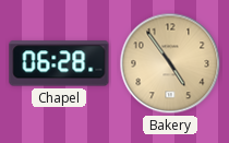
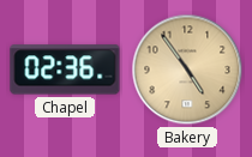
Chapel: 06:28 -> 02:36
